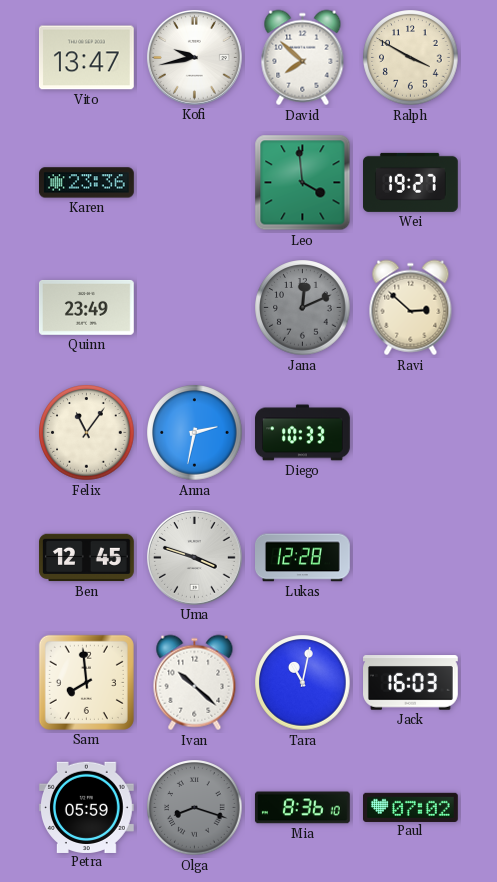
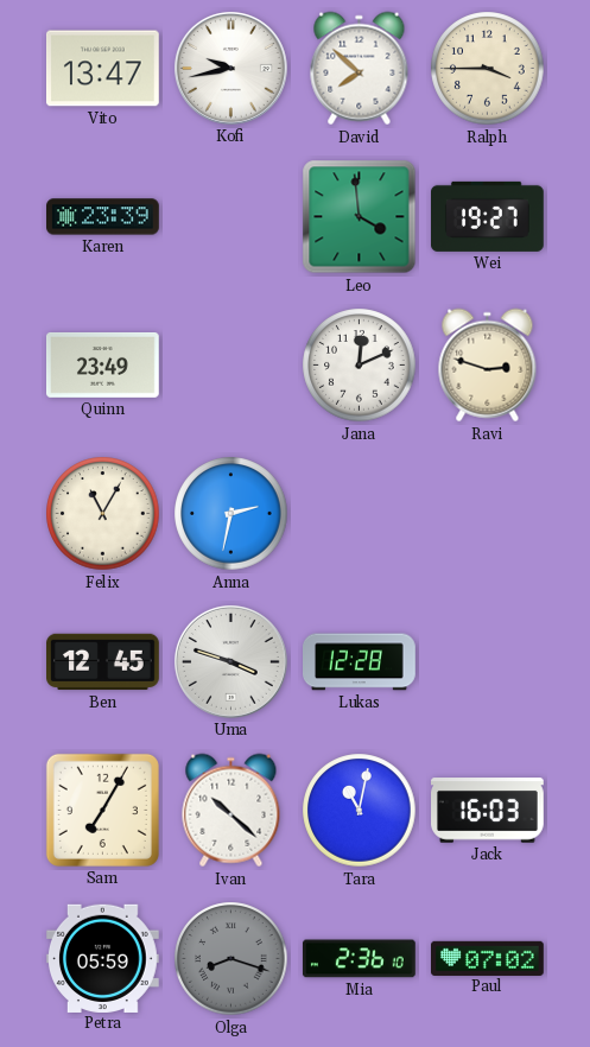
Ralph: 3:50 -> 3:45
Karen: 23:36 -> 23:39
Jana dial: grey -> white
Ravi: 2:52 -> 2:48
Felix: 11:06 -> 11:05
Diego: 10:33 -> none
Sam: 7:59 -> 7:05
Mia: 8:36 -> 2:36
